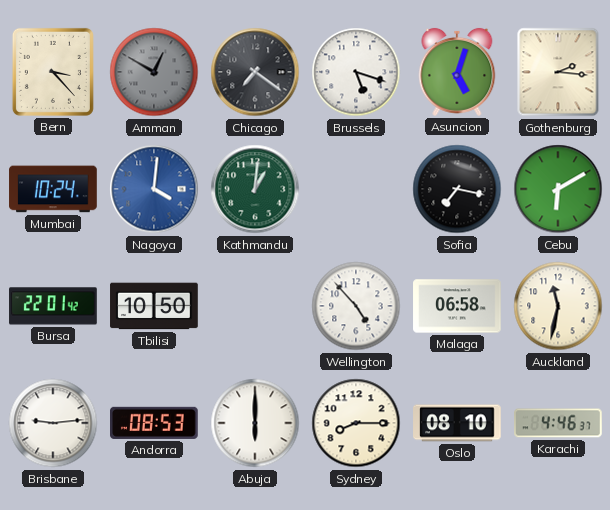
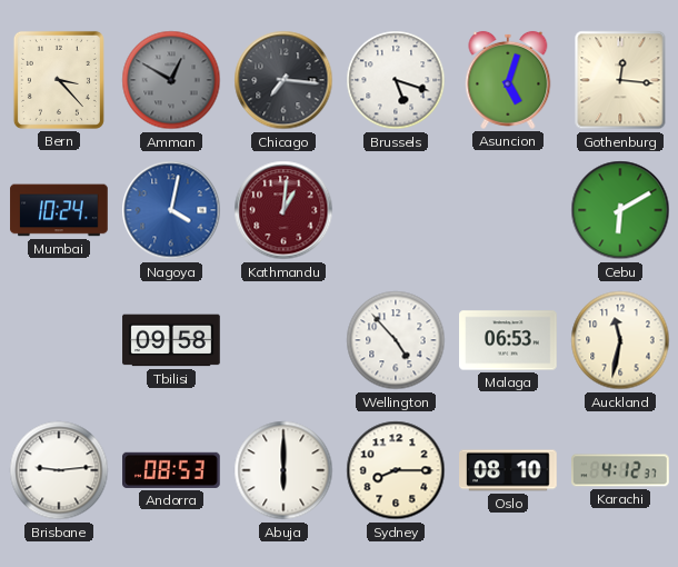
Chicago: 7:21 -> 7:16
Gothenburg: 2:16 -> 12:16
Nagoya: 4:01 -> 4:02
Kathmandu dial: green -> burgundy
Sofia: 7:17 -> none
Bursa: 22:01 -> none
Tbilisi: 10:50 -> 09:58
Malaga: 06:58 -> 06:53
Karachi: 4:46 -> 4:12
